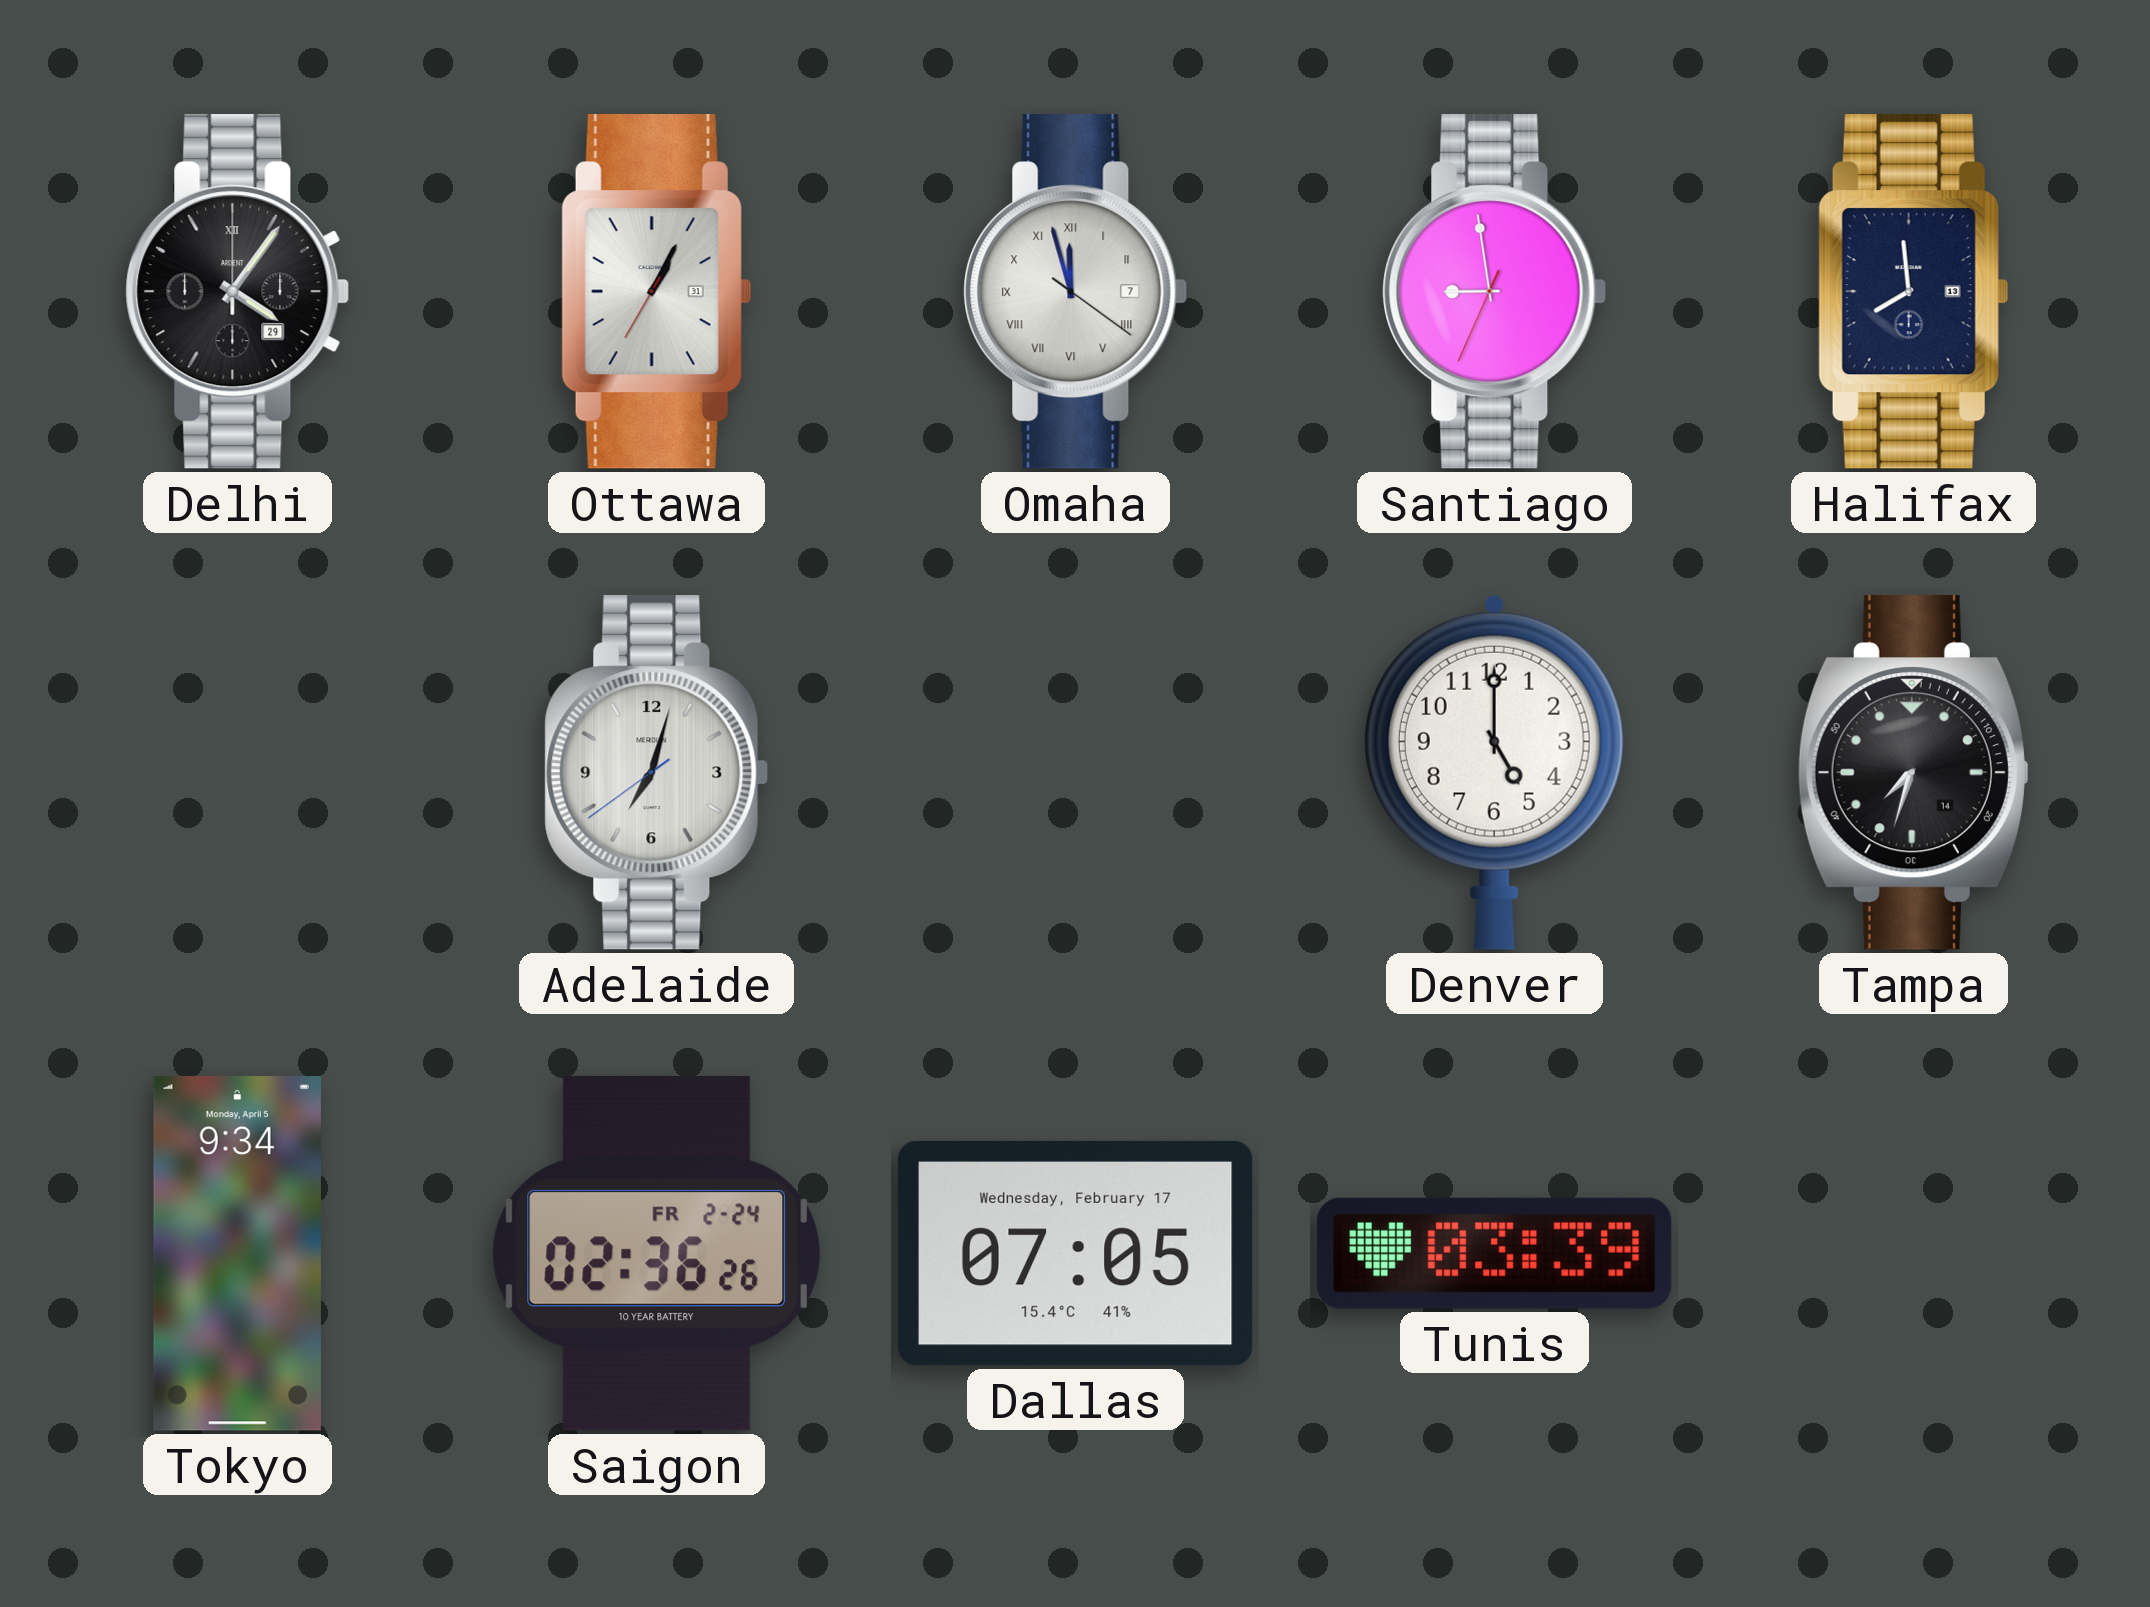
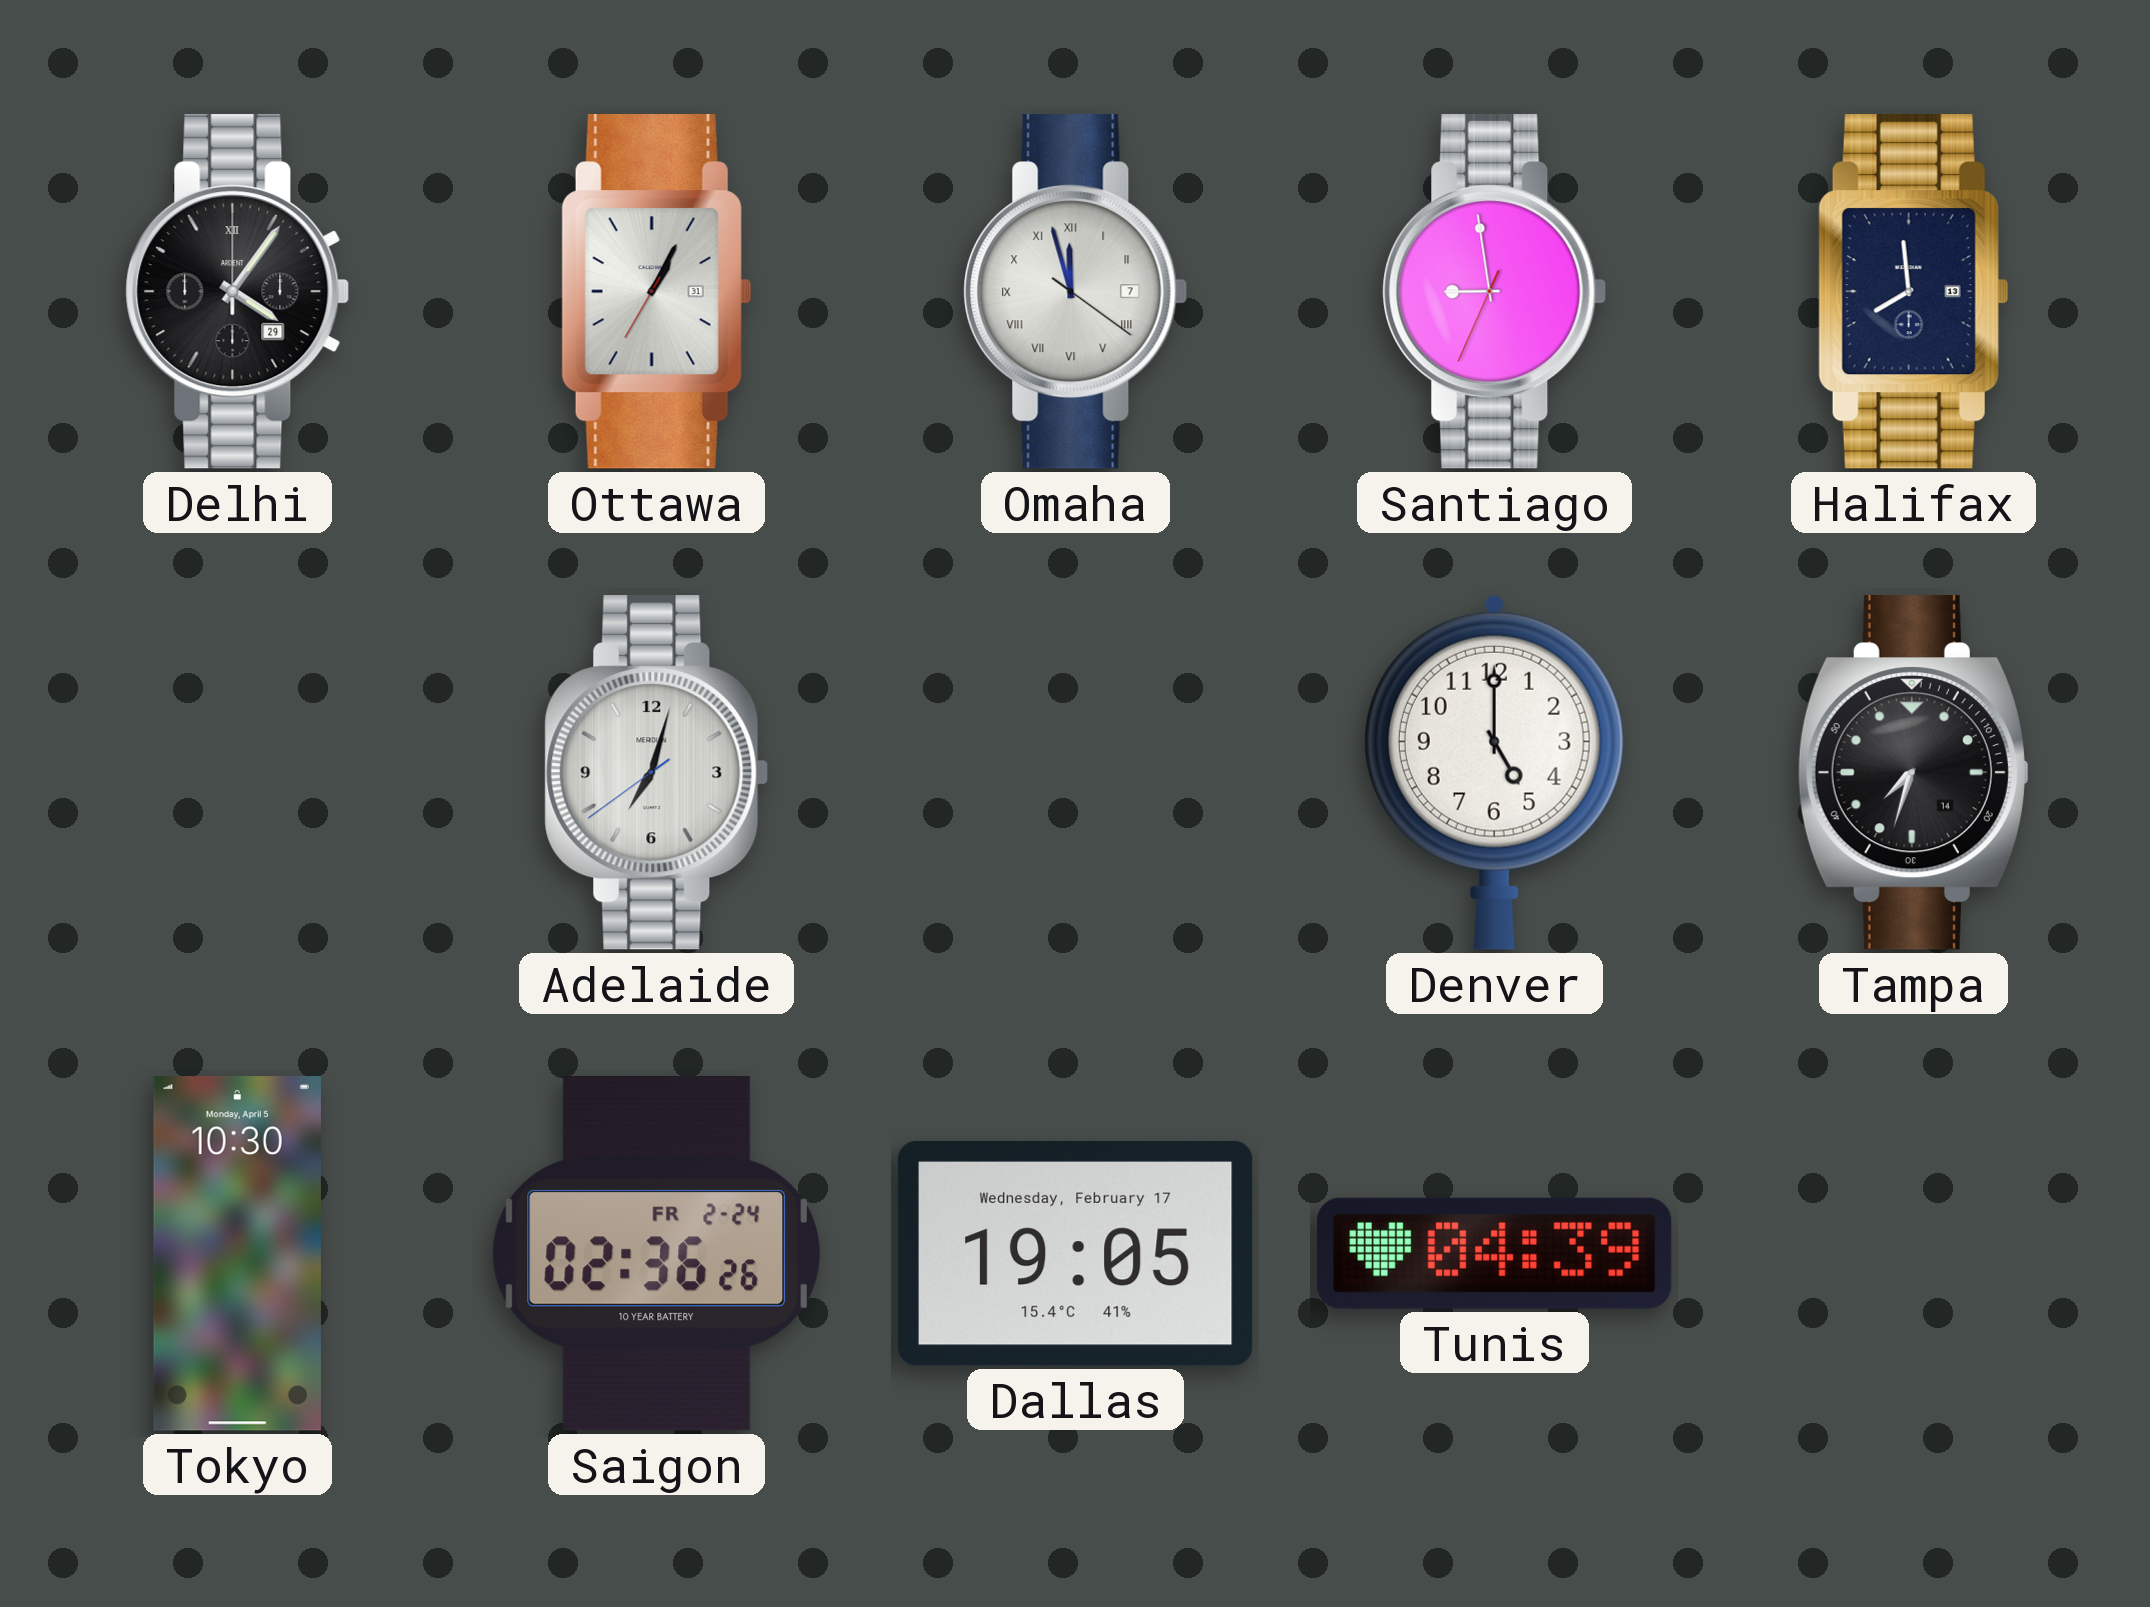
Tokyo: 9:34 -> 10:30
Dallas: 07:05 -> 19:05
Tunis: 03:39 -> 04:39
